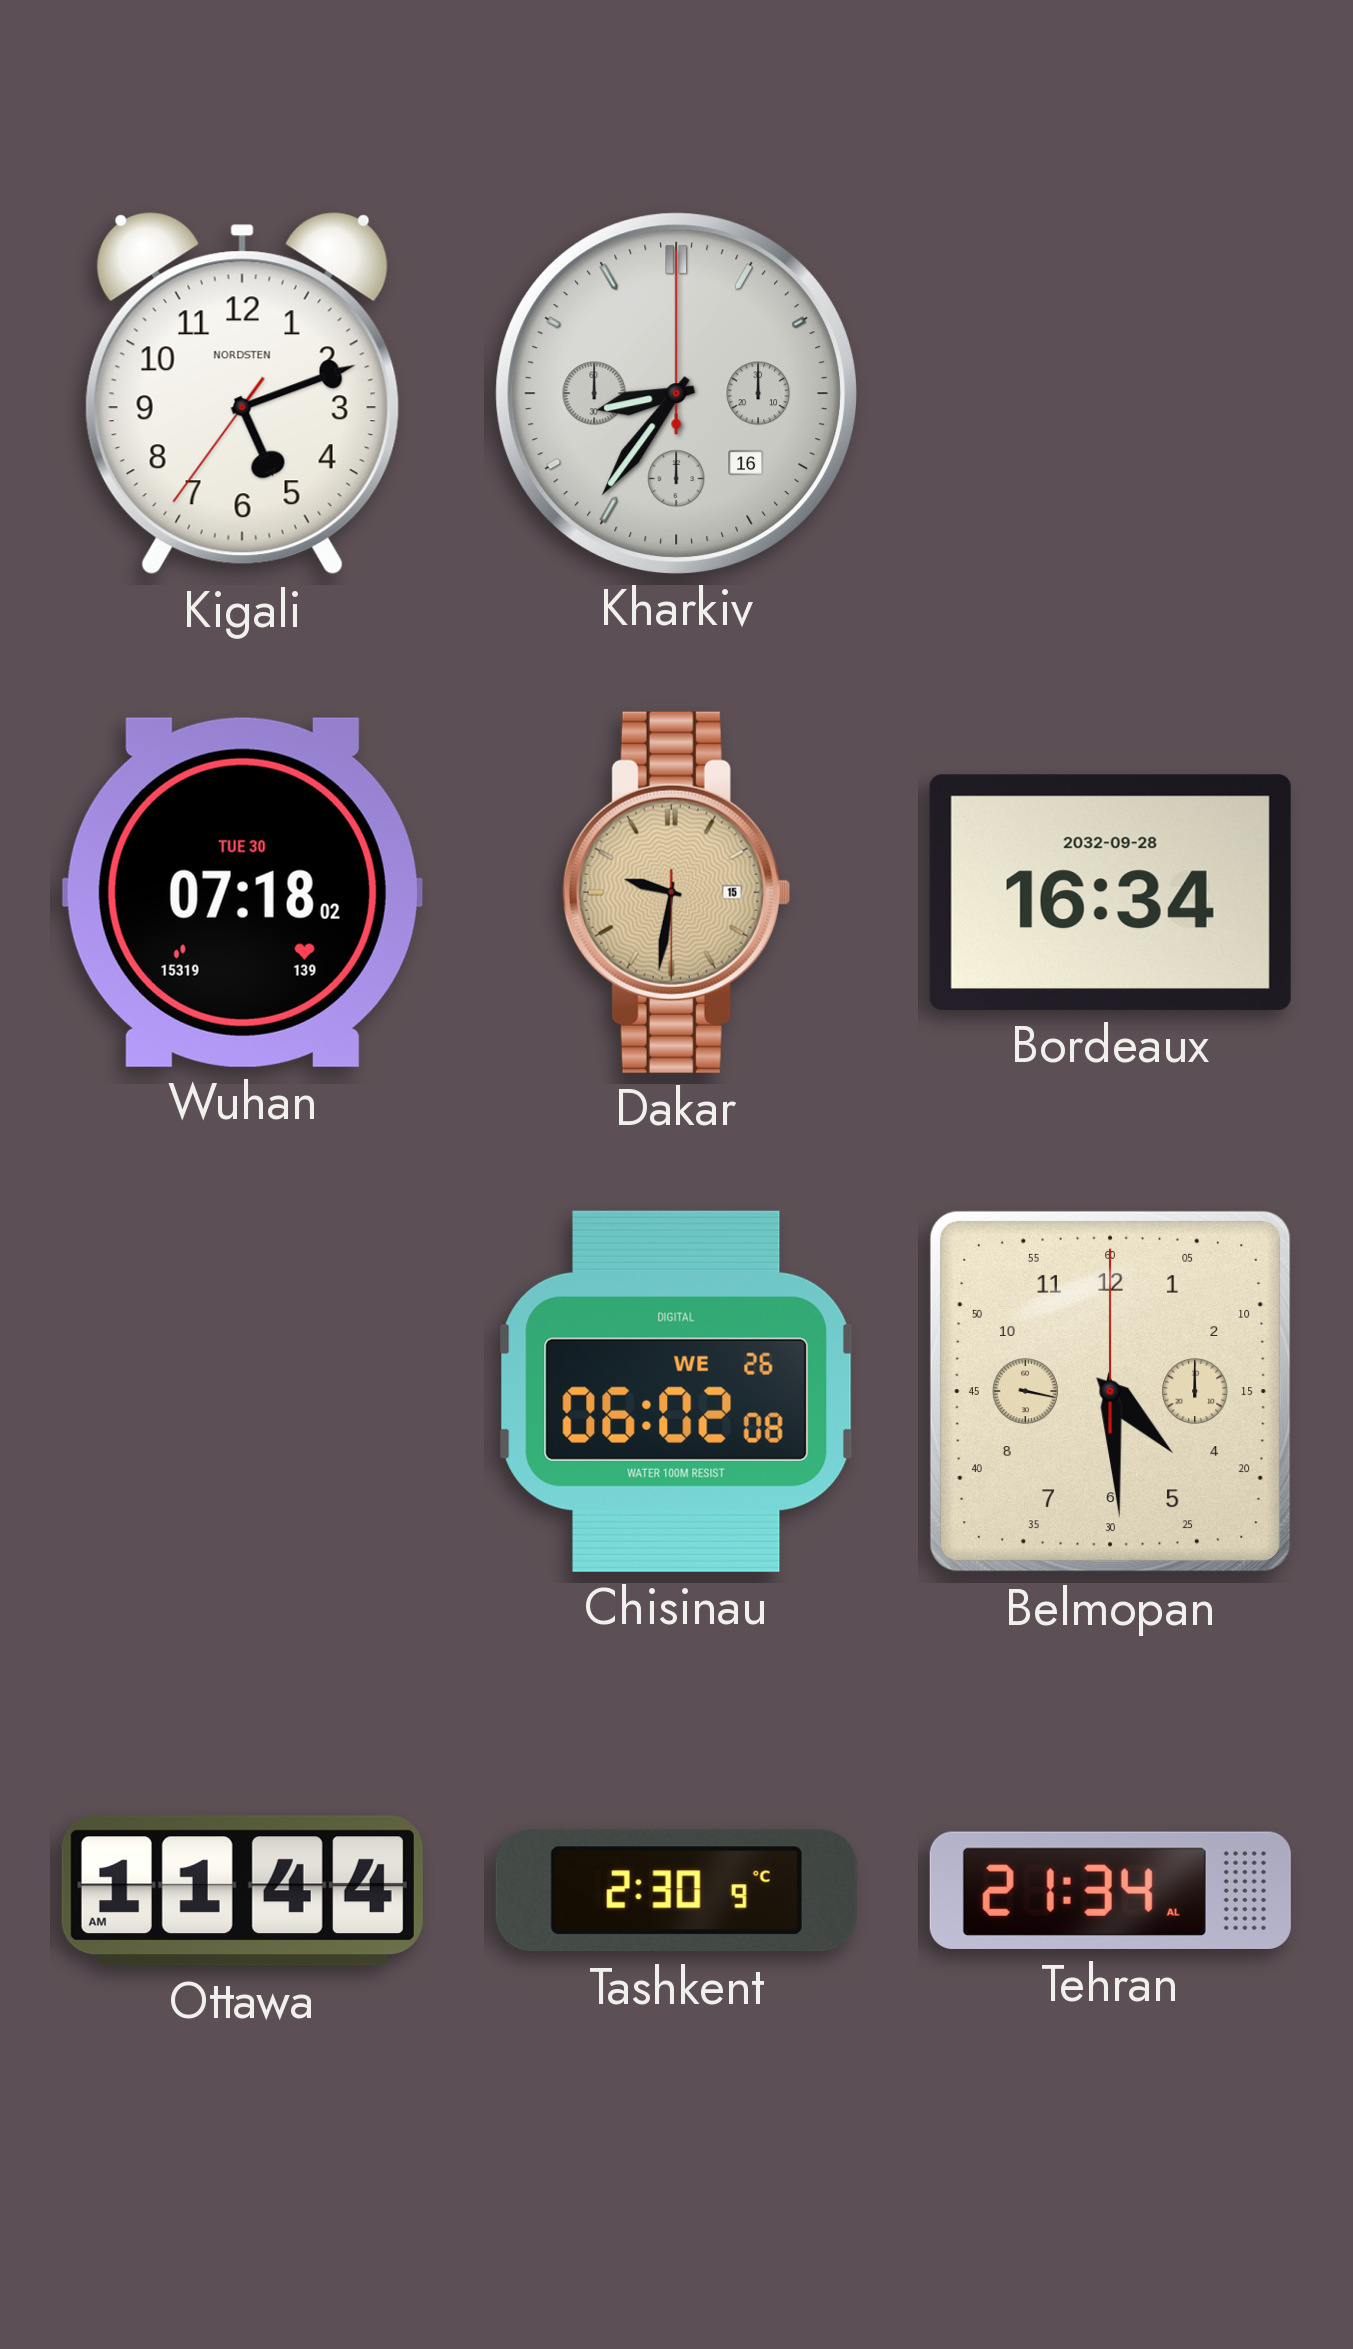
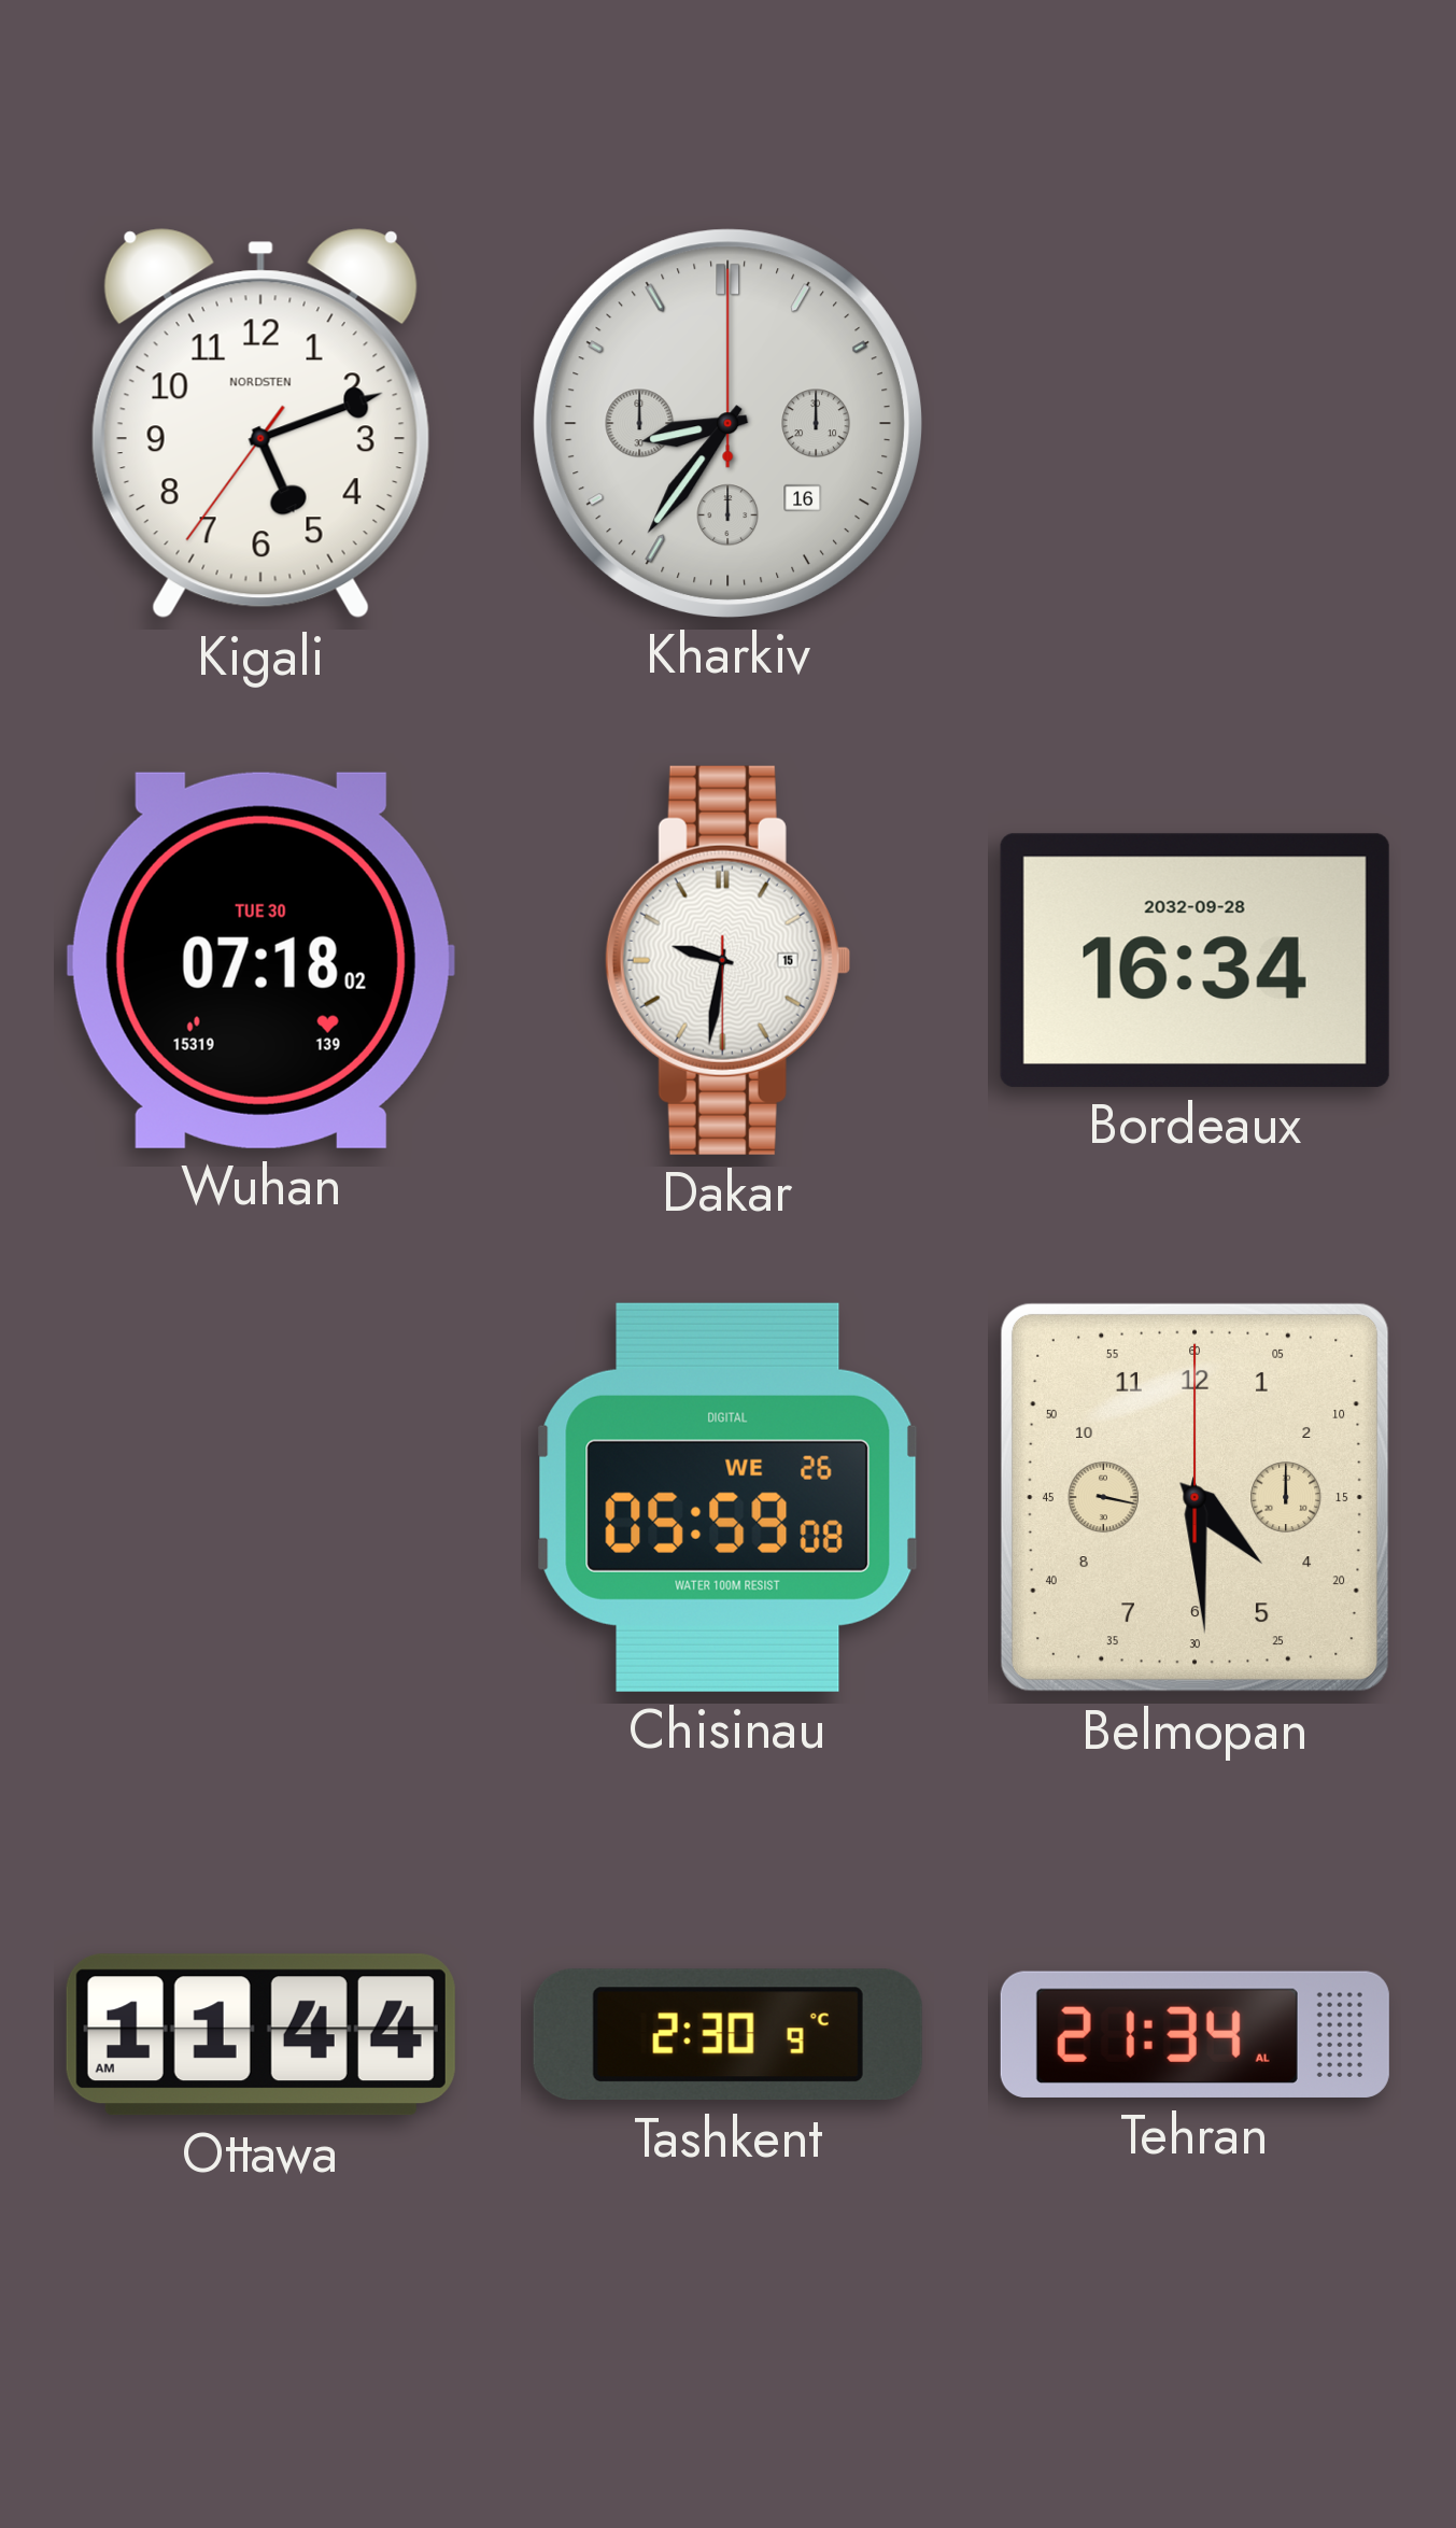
Dakar dial: champagne -> white
Chisinau: 06:02 -> 05:59
